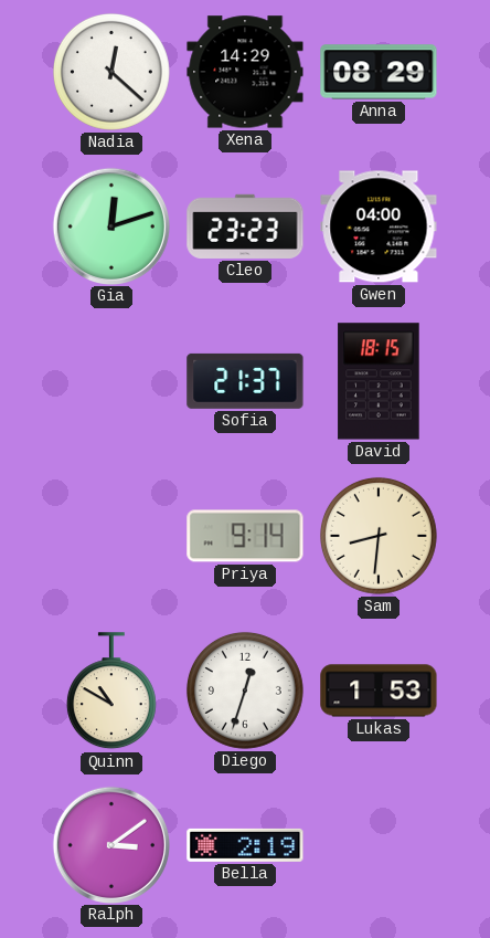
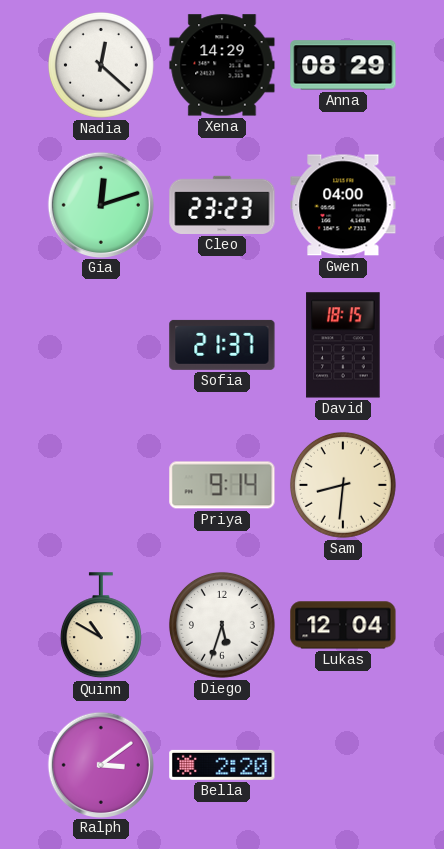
Diego: 12:33 -> 5:33
Lukas: 1:53 -> 12:04
Bella: 2:19 -> 2:20
